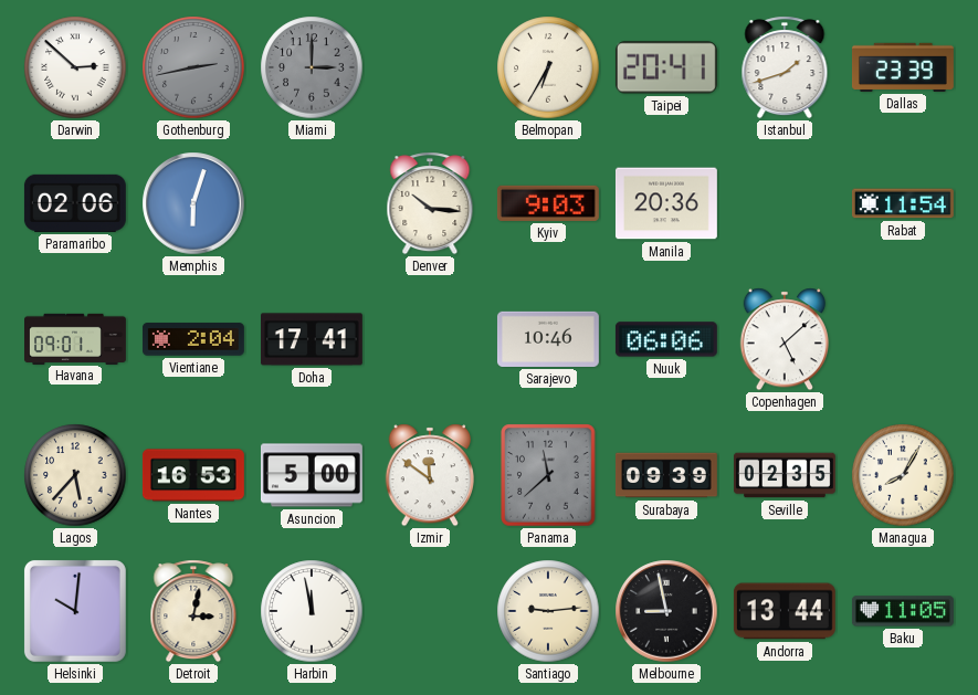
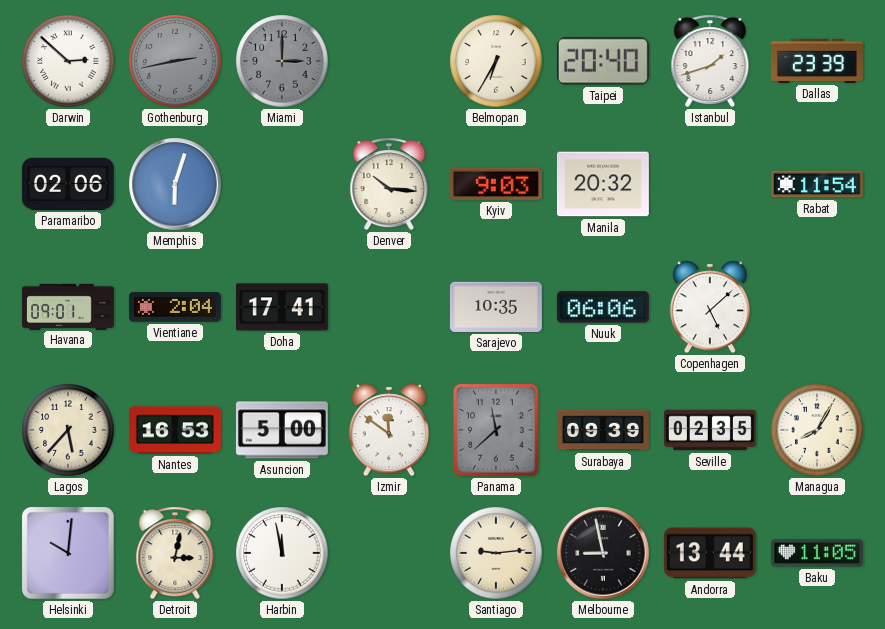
Taipei: 20:41 -> 20:40
Manila: 20:36 -> 20:32
Sarajevo: 10:46 -> 10:35
